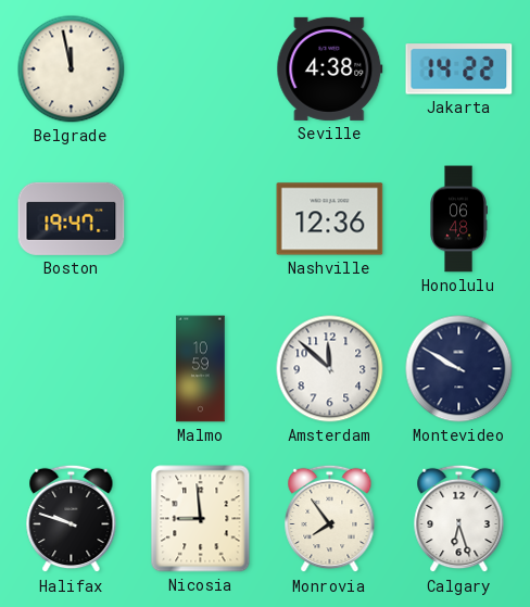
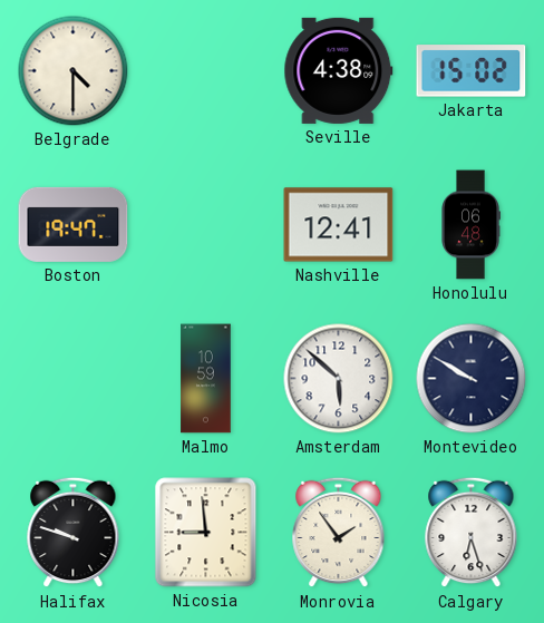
Belgrade: 11:58 -> 4:30
Jakarta: 14:22 -> 15:02
Nashville: 12:36 -> 12:41
Amsterdam: 11:52 -> 5:52
Monrovia: 7:54 -> 1:54
